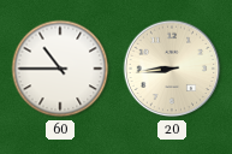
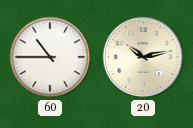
20: 8:44 -> 10:13
